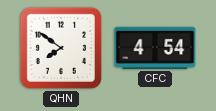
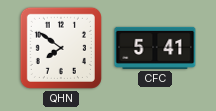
CFC: 4:54 -> 5:41
